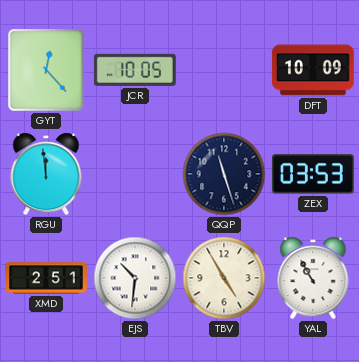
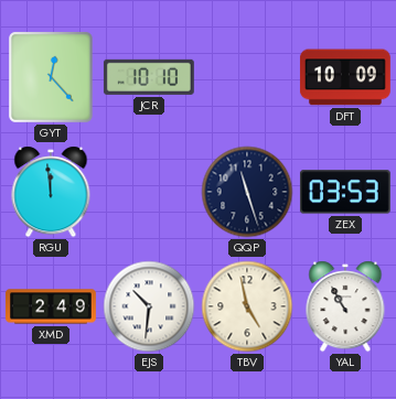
JCR: 10:05 -> 10:10
XMD: 2:51 -> 2:49
TBV: 4:55 -> 4:58
